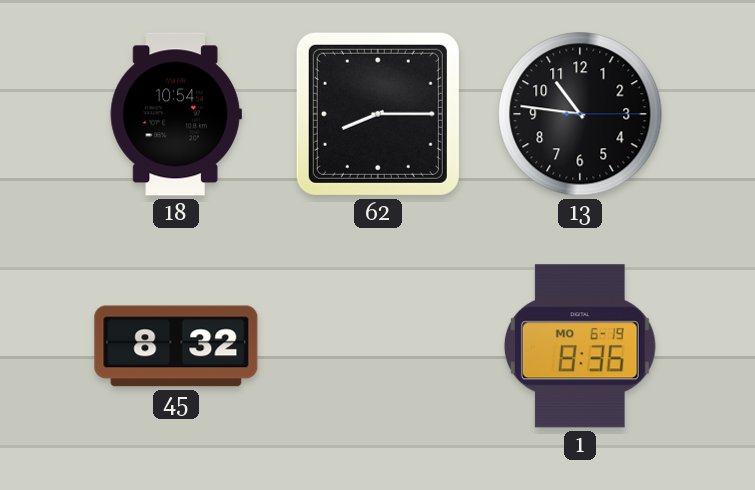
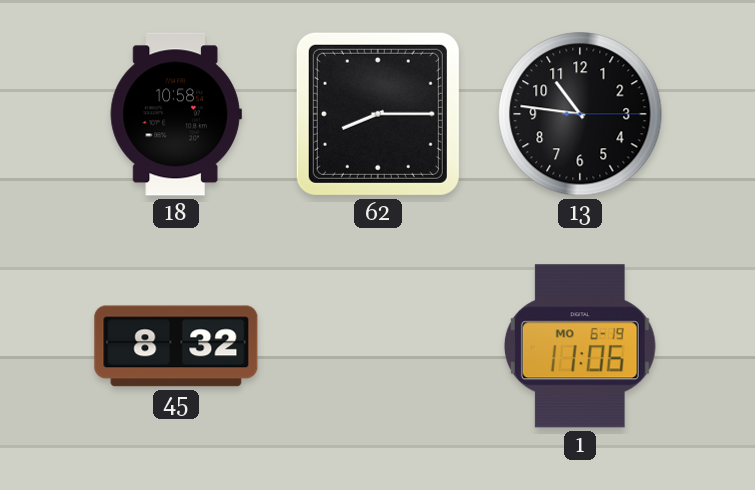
18: 10:54 -> 10:58
1: 8:36 -> 11:06
